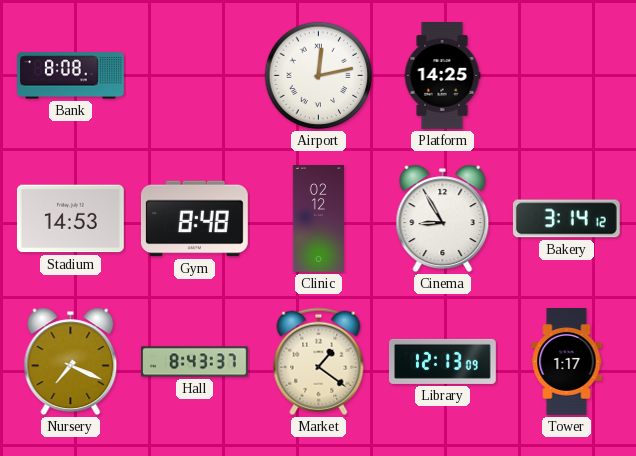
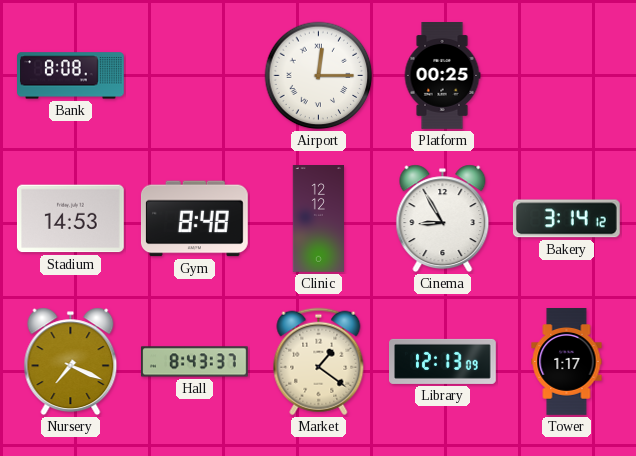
Airport: 12:13 -> 12:15
Platform: 14:25 -> 00:25
Clinic: 02:12 -> 12:12
